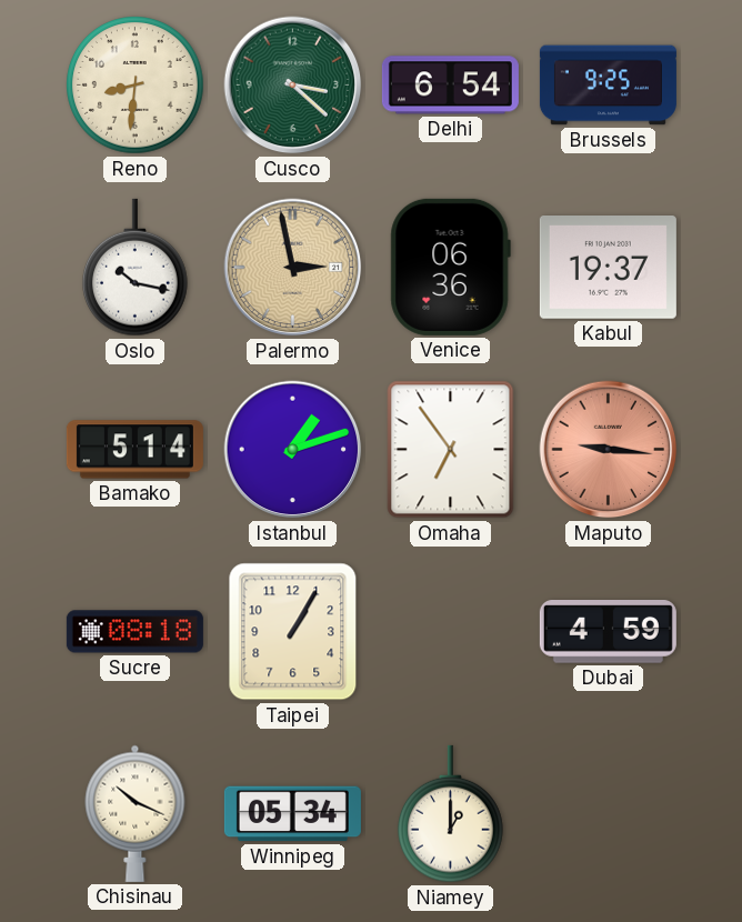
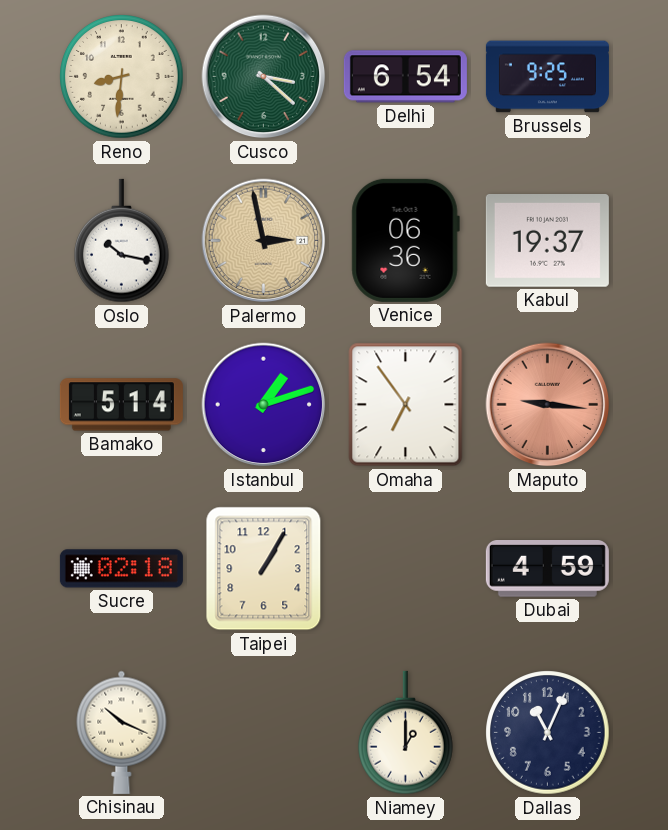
Sucre: 08:18 -> 02:18
Winnipeg: 05:34 -> none
Dallas: none -> 11:04
